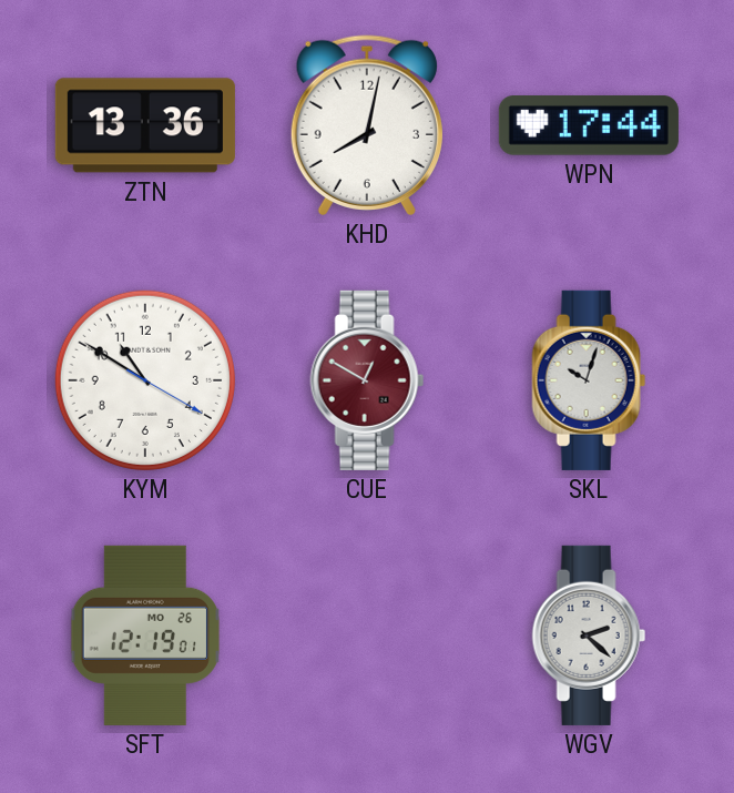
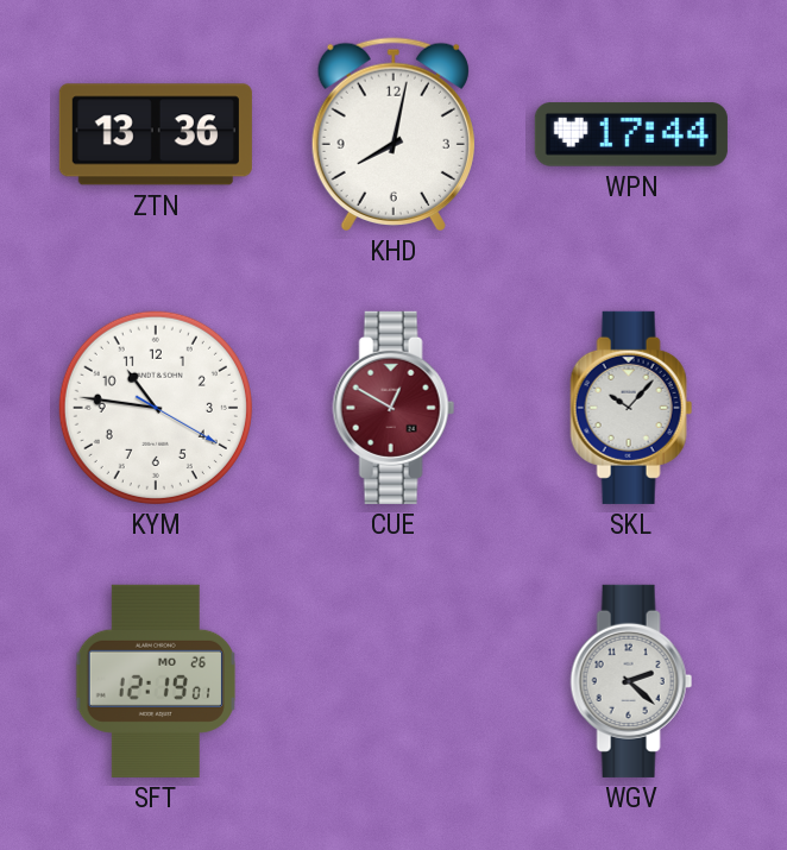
KYM: 10:50 -> 10:46
SKL: 10:03 -> 10:07
